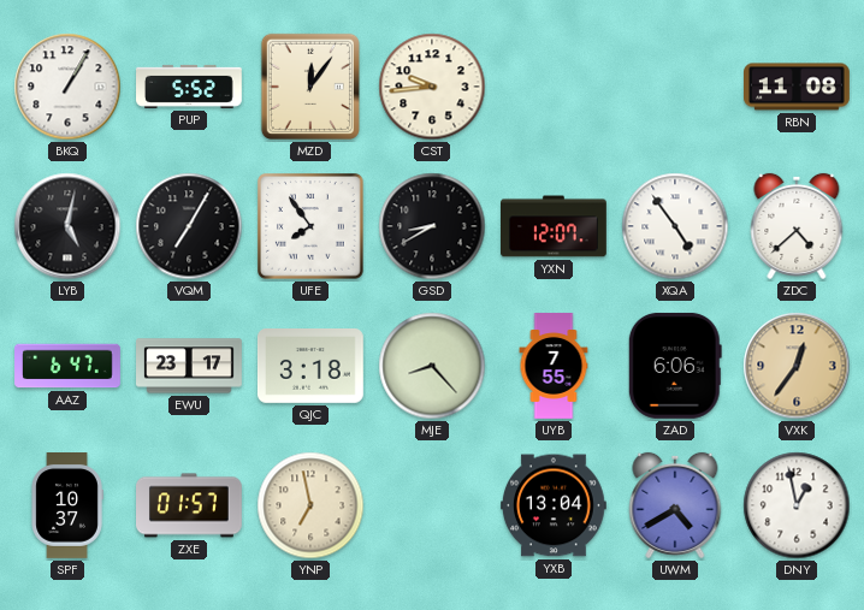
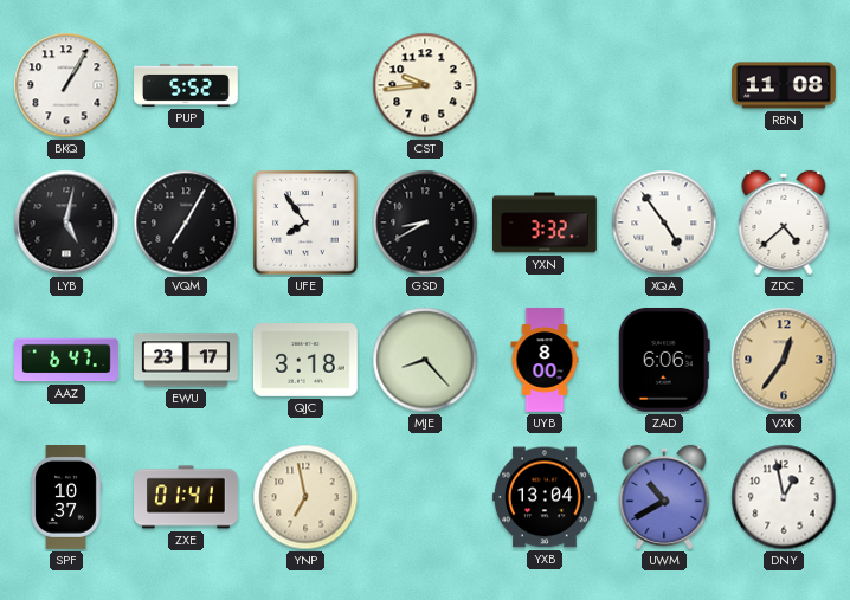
MZD: 12:06 -> none
YXN: 12:07 -> 3:32
UYB: 7:55 -> 8:00
ZXE: 01:57 -> 01:41
UWM: 4:40 -> 10:40
